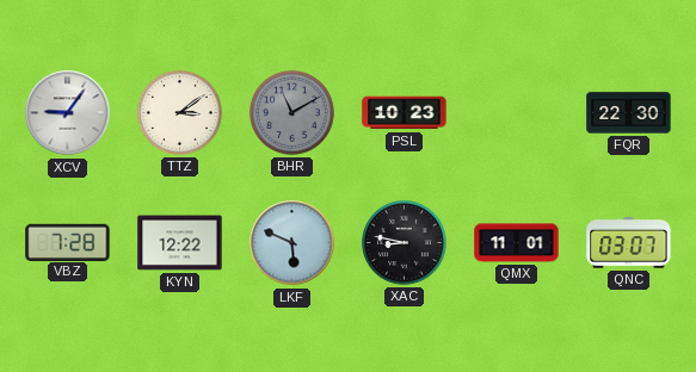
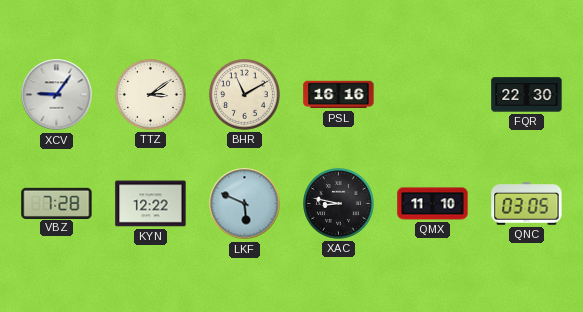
BHR dial: grey -> cream
PSL: 10:23 -> 16:16
QMX: 11:01 -> 11:10
QNC: 03:07 -> 03:05
